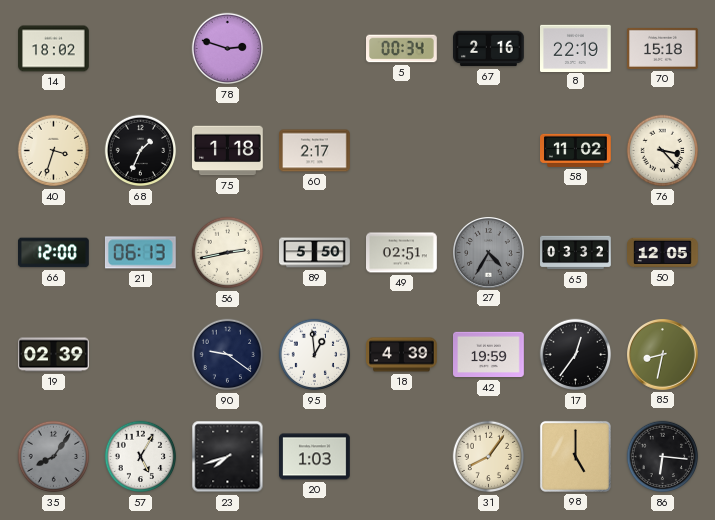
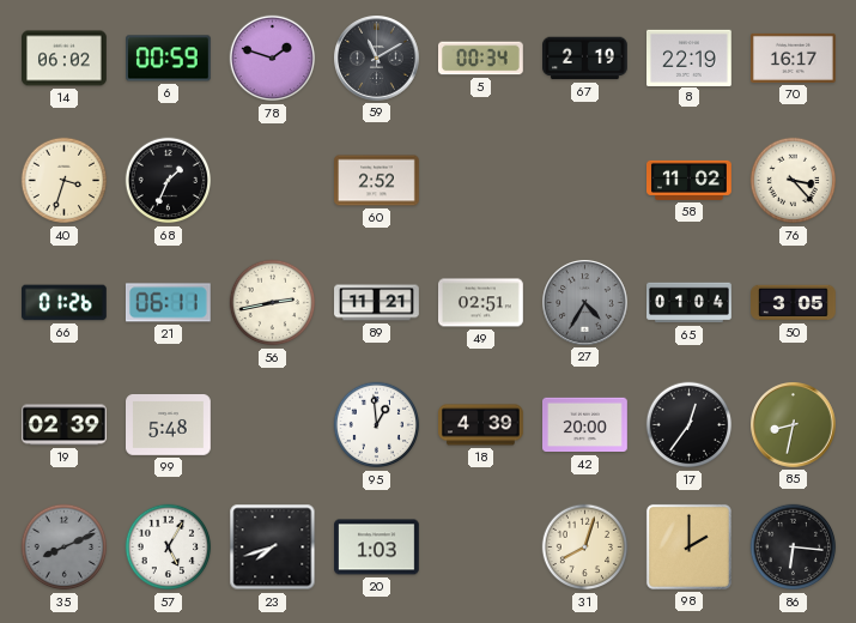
14: 18:02 -> 06:02
6: none -> 00:59
78: 2:48 -> 1:48
59: none -> 11:10
67: 2:16 -> 2:19
70: 15:18 -> 16:17
75: 1:18 -> none
60: 2:17 -> 2:52
66: 12:00 -> 01:26
21: 06:13 -> 06:11
89: 5:50 -> 11:21
65: 03:32 -> 01:04
50: 12:05 -> 3:05
99: none -> 5:48
90: 9:21 -> none
42: 19:59 -> 20:00
35: 8:06 -> 8:11
31: 8:06 -> 8:03
98: 5:00 -> 2:00
